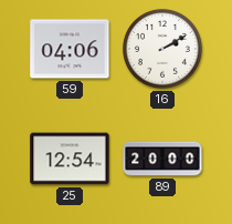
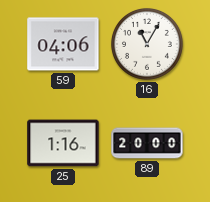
16: 2:10 -> 11:05
25: 12:54 -> 1:16
